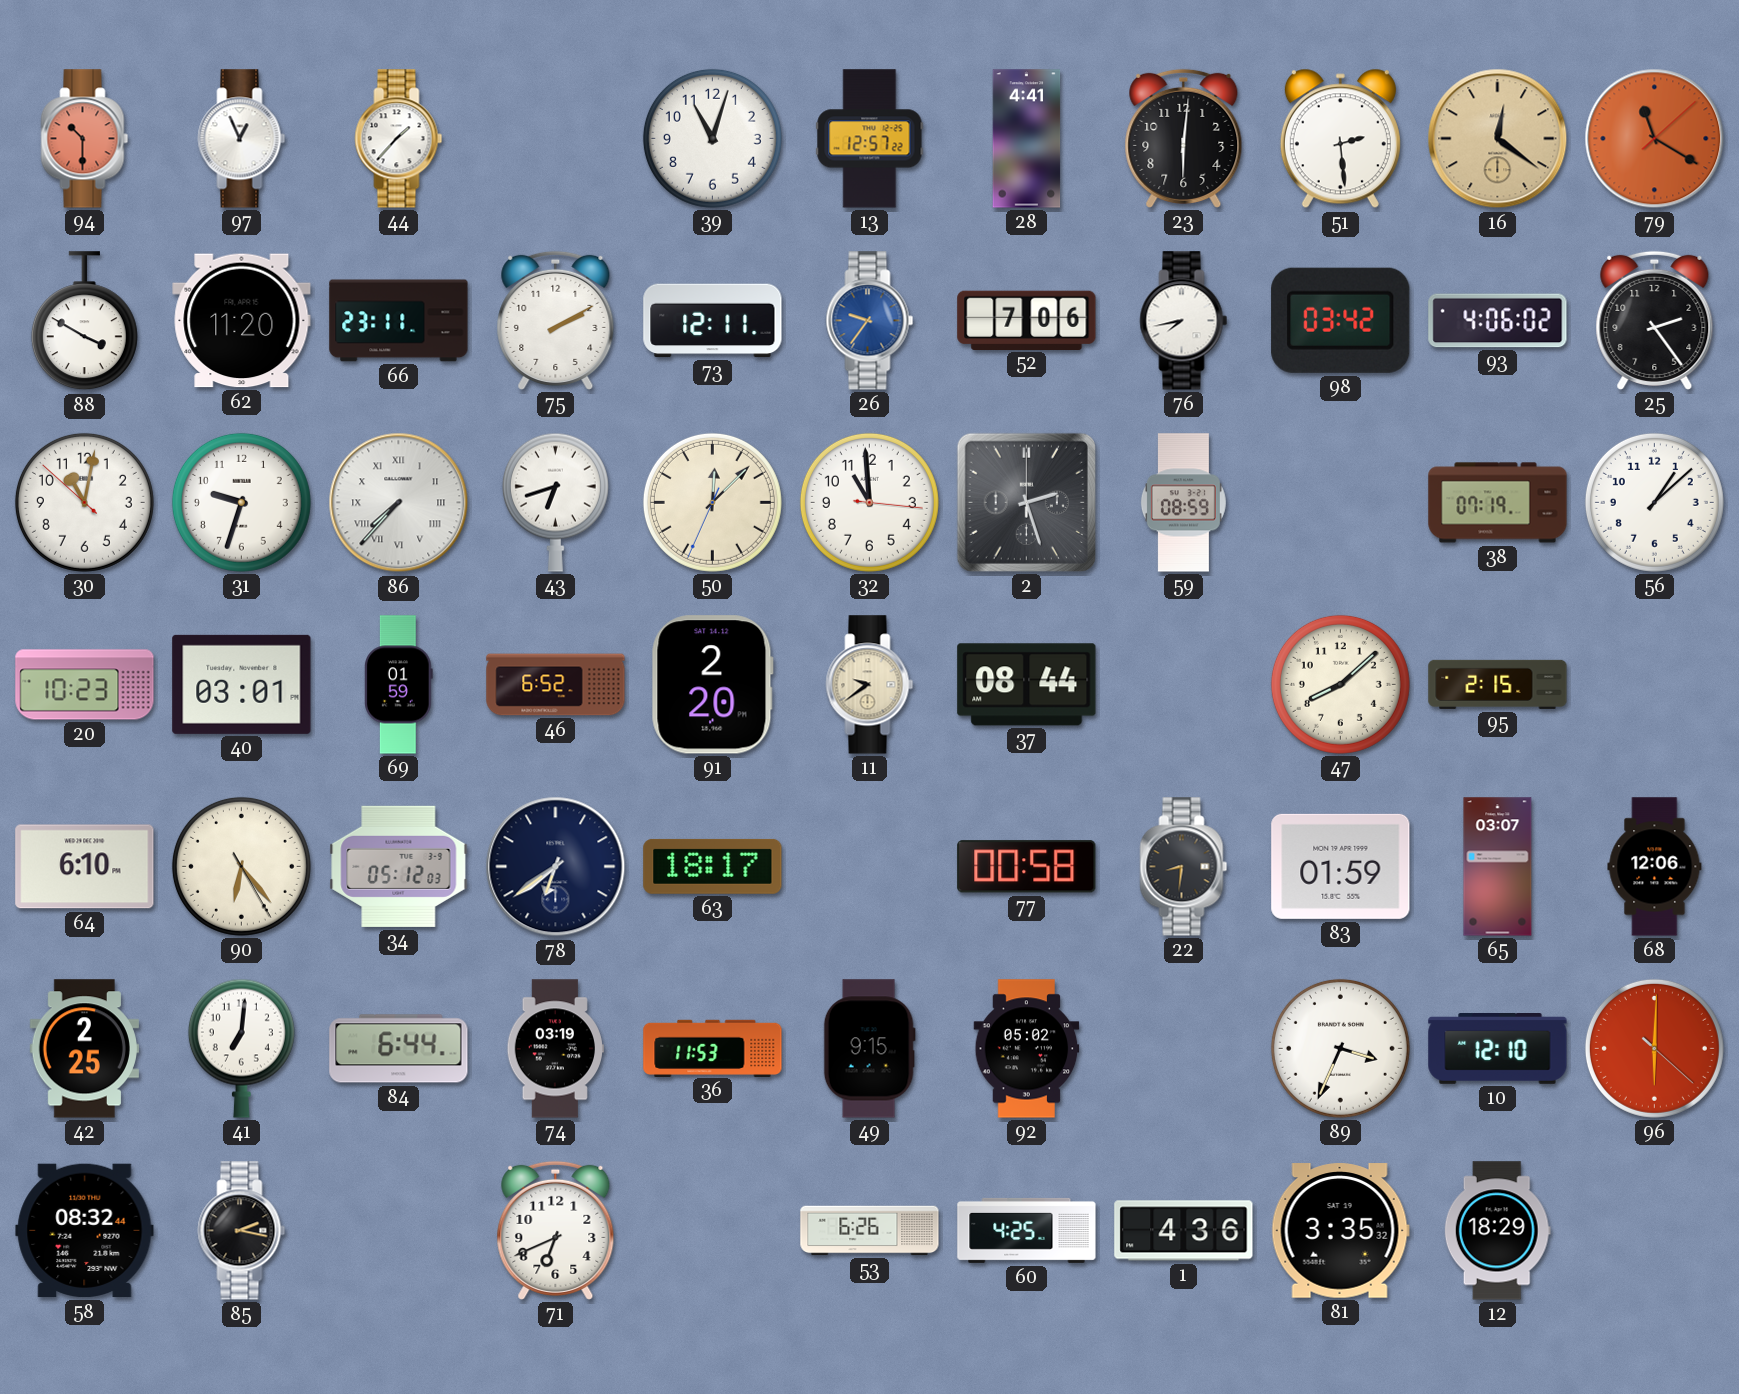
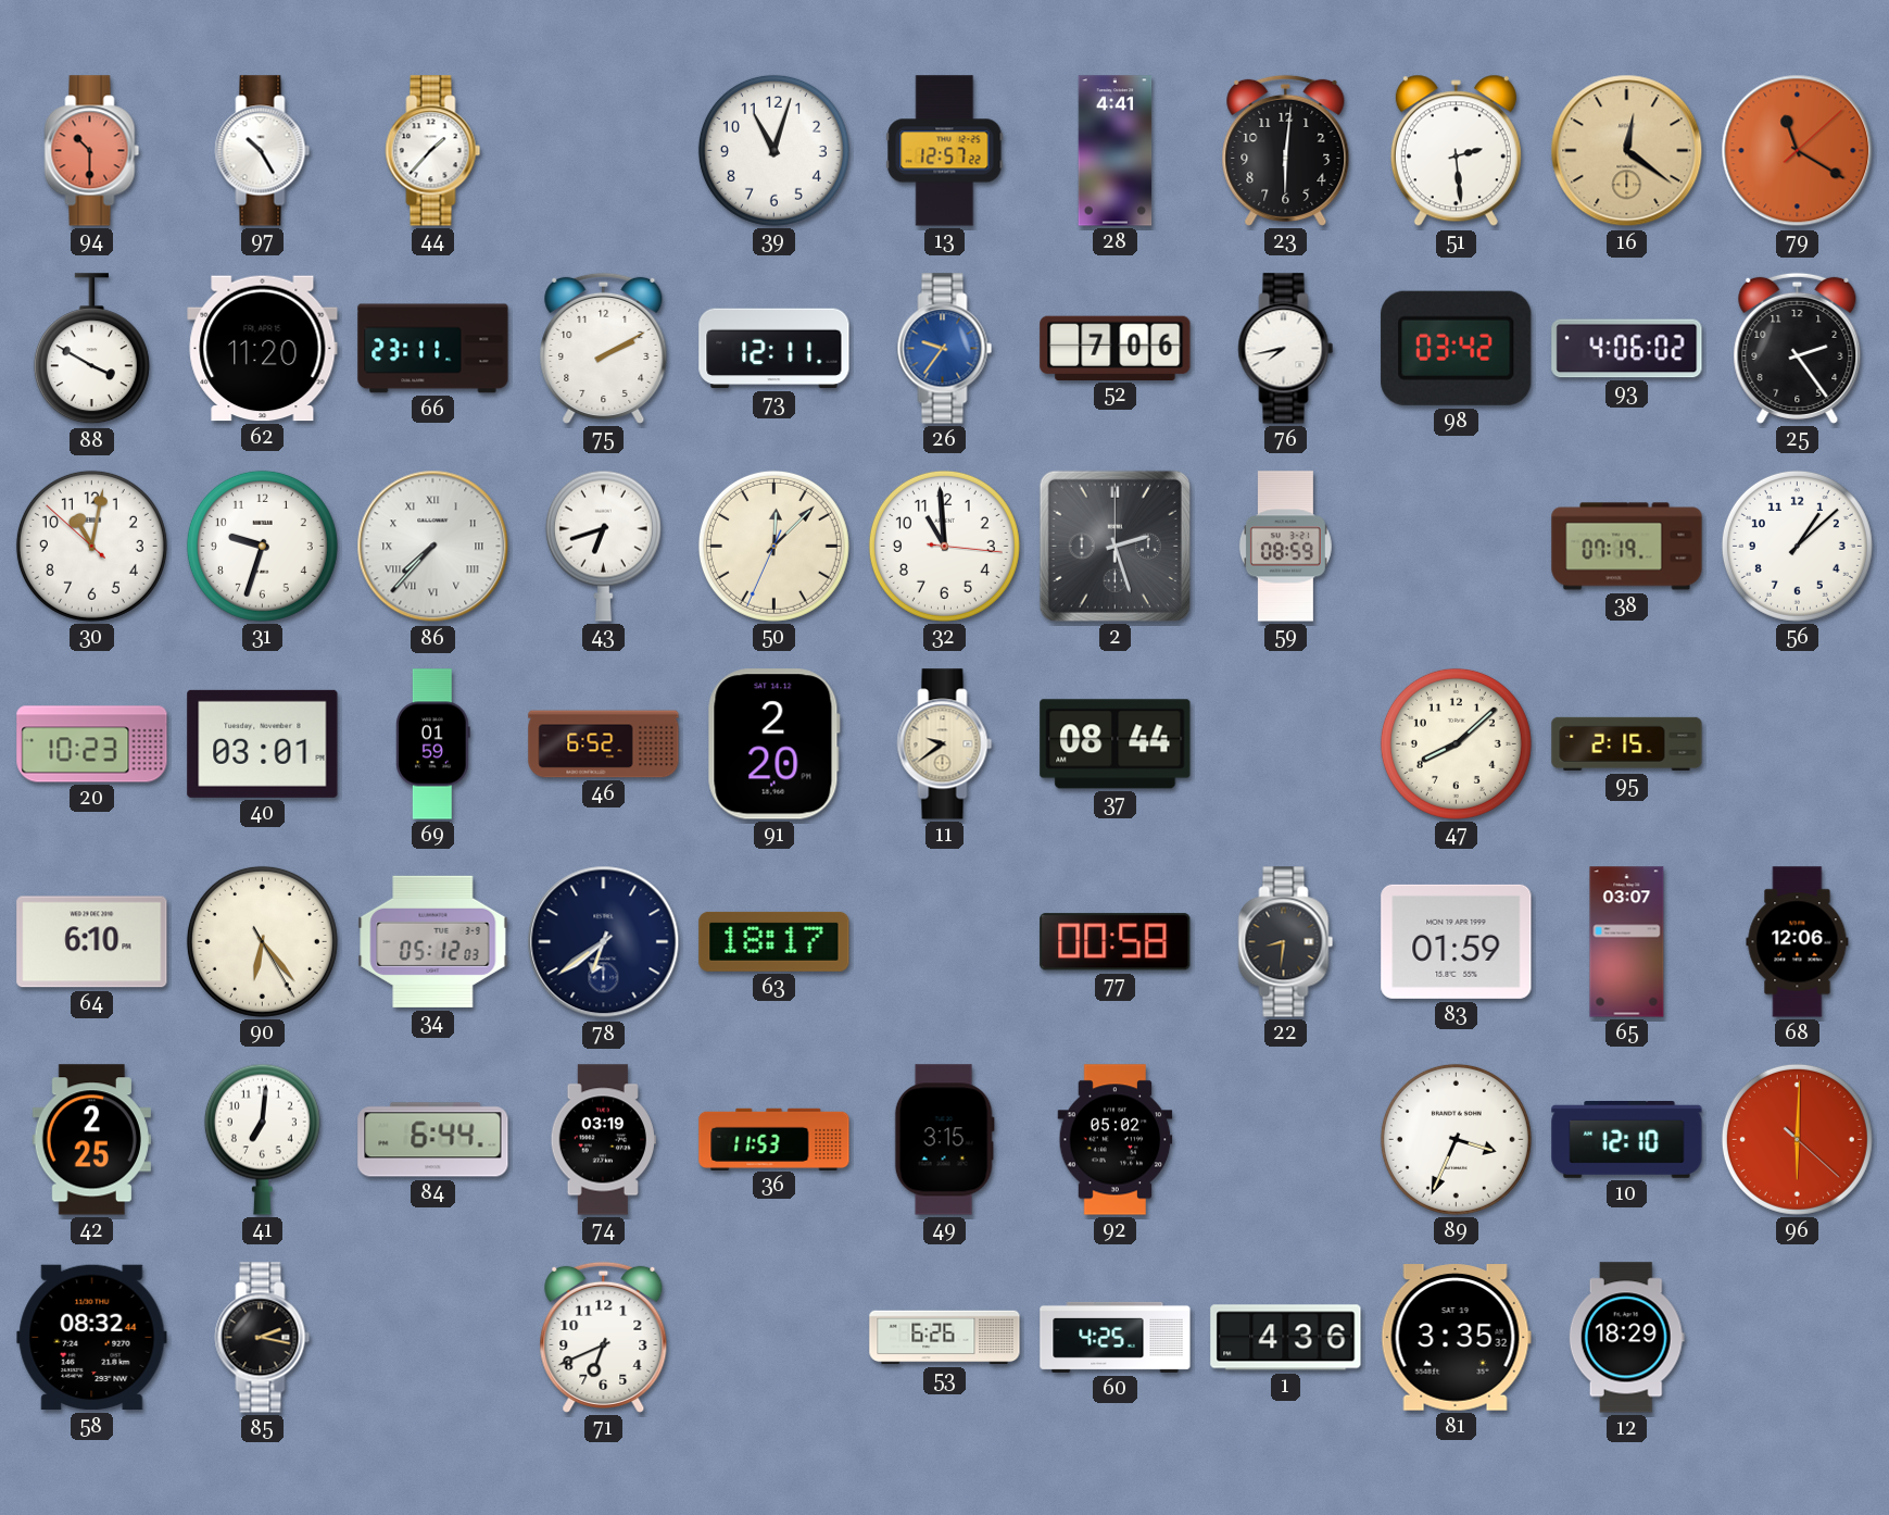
97: 12:56 -> 10:25
49: 9:15 -> 3:15
